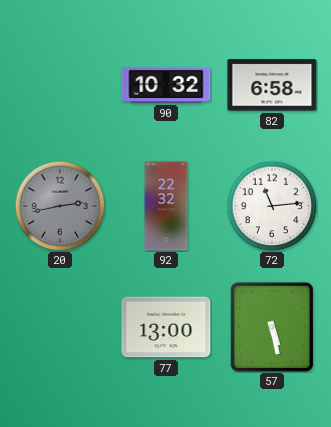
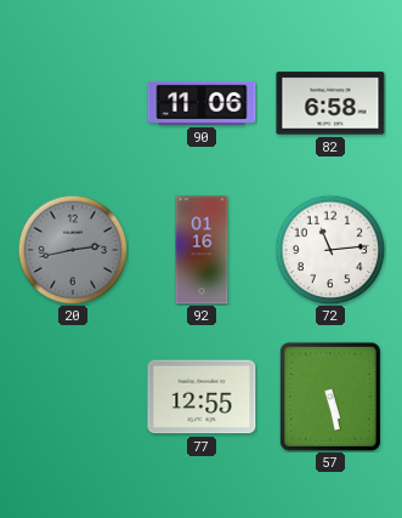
90: 10:32 -> 11:06
92: 22:32 -> 01:16
77: 13:00 -> 12:55
